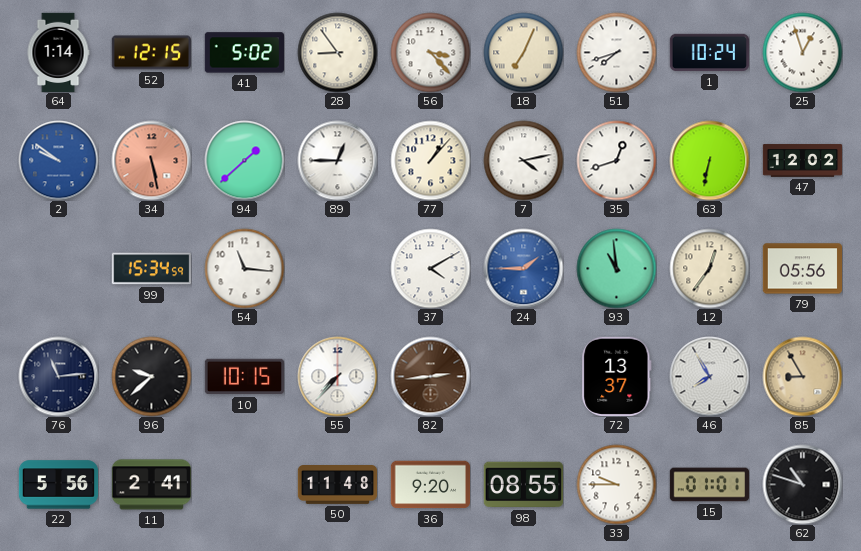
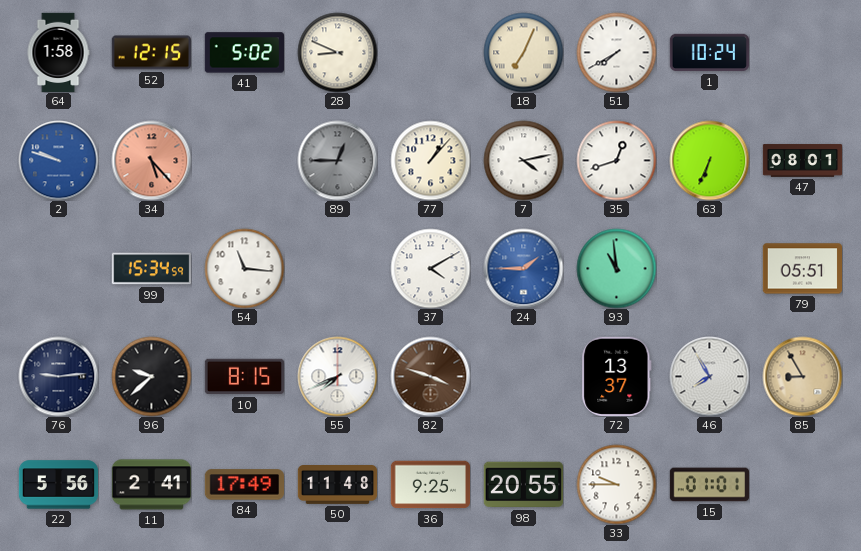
64: 1:14 -> 1:58
28: 8:54 -> 8:49
56: 3:23 -> none
51: 7:42 -> 7:40
25: 12:57 -> none
2: 9:51 -> 9:48
34: 5:28 -> 5:23
94: 1:38 -> none
89 dial: white -> grey
63: 6:32 -> 6:34
47: 12:02 -> 08:01
12: 12:36 -> none
79: 05:56 -> 05:51
76: 11:14 -> 9:14
10: 10:15 -> 8:15
55: 7:37 -> 7:41
82: 2:44 -> 3:48
84: none -> 17:49
36: 9:20 -> 9:25
98: 08:55 -> 20:55
62: 10:48 -> none
